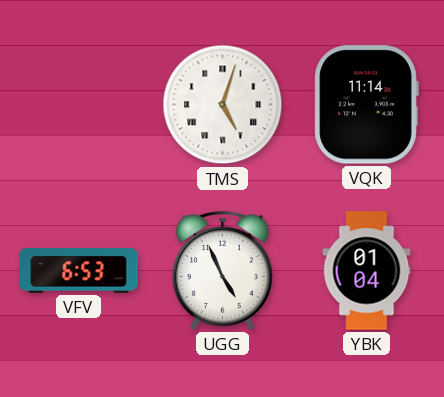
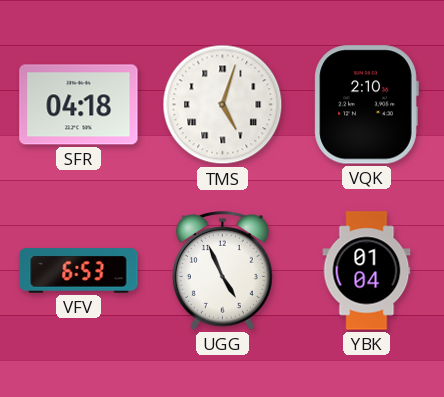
SFR: none -> 04:18
VQK: 11:14 -> 2:10
